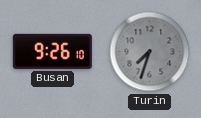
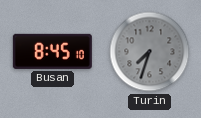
Busan: 9:26 -> 8:45
